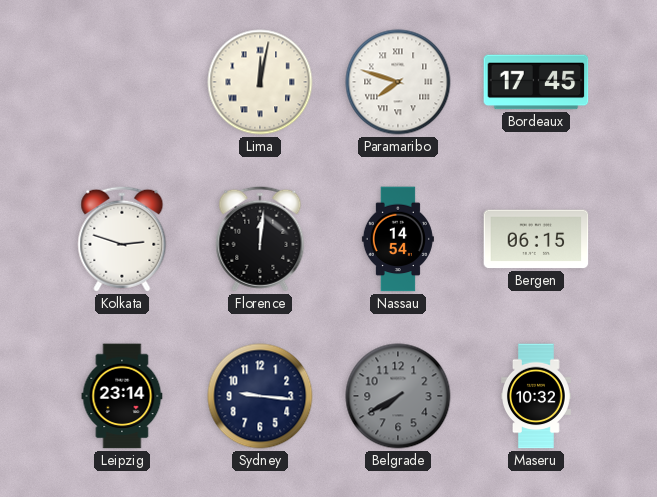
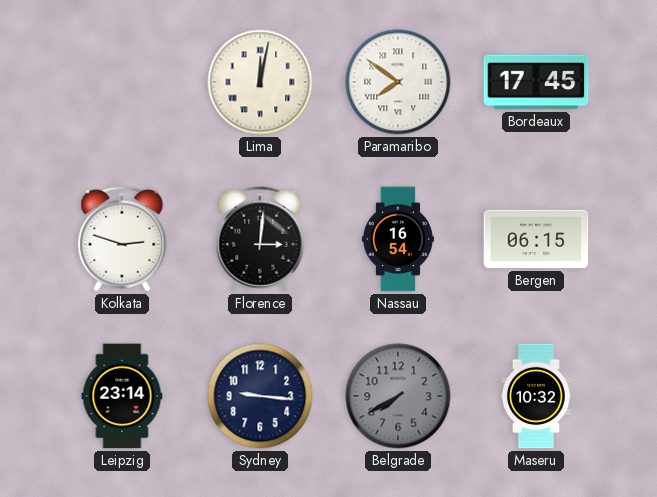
Paramaribo: 7:48 -> 7:51
Florence: 12:01 -> 3:01
Nassau: 14:54 -> 16:54
